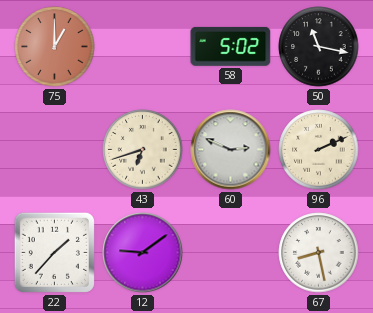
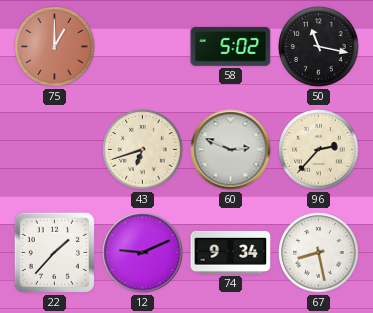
96: 2:11 -> 2:37
12: 9:09 -> 9:11
74: none -> 9:34
